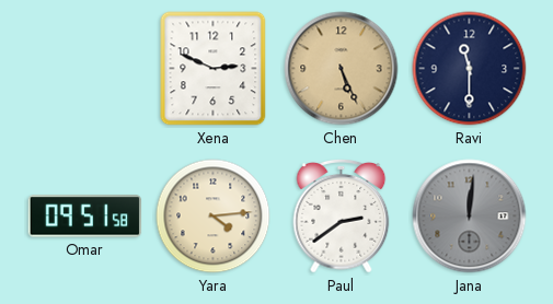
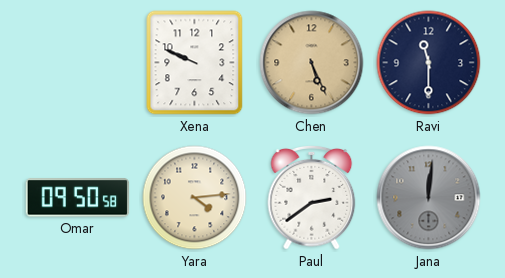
Xena: 2:49 -> 9:49
Omar: 09:51 -> 09:50
